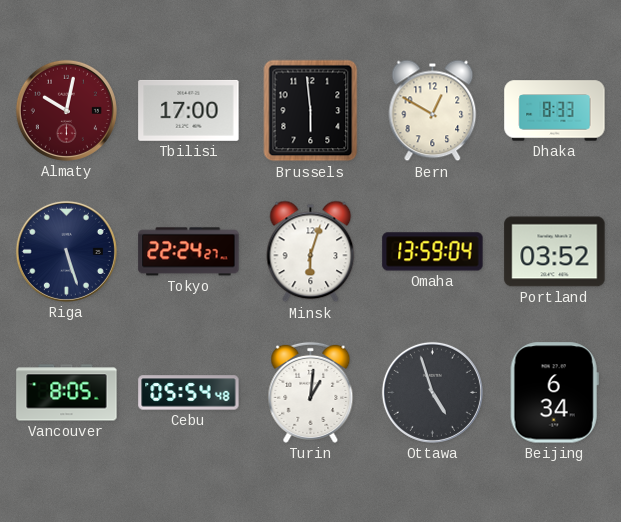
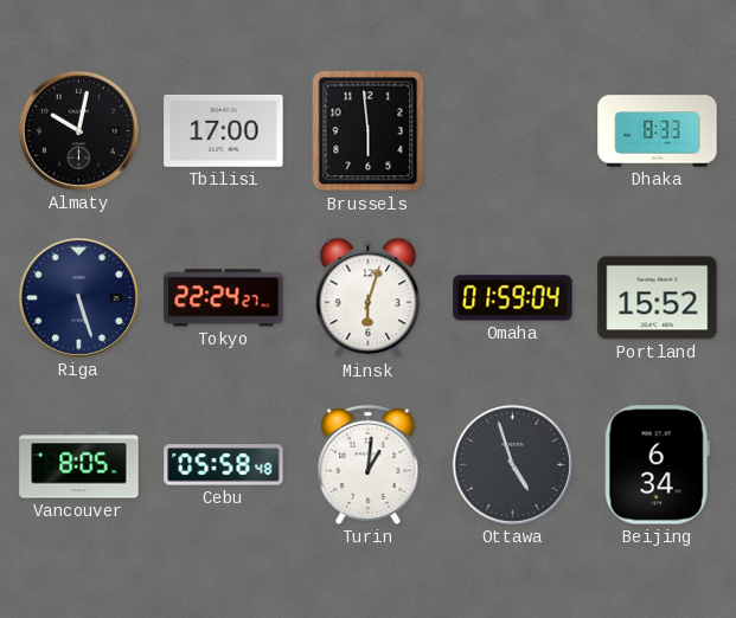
Almaty dial: burgundy -> black
Bern: 12:50 -> none
Omaha: 13:59 -> 01:59
Portland: 03:52 -> 15:52
Cebu: 05:54 -> 05:58
